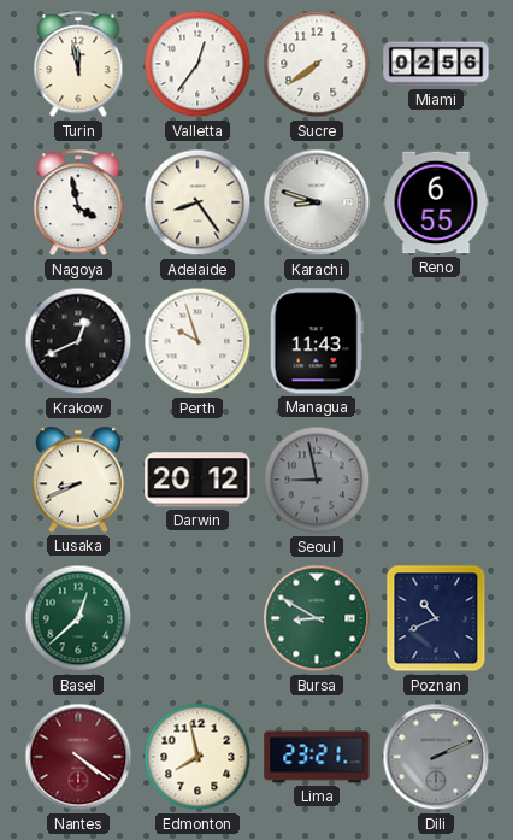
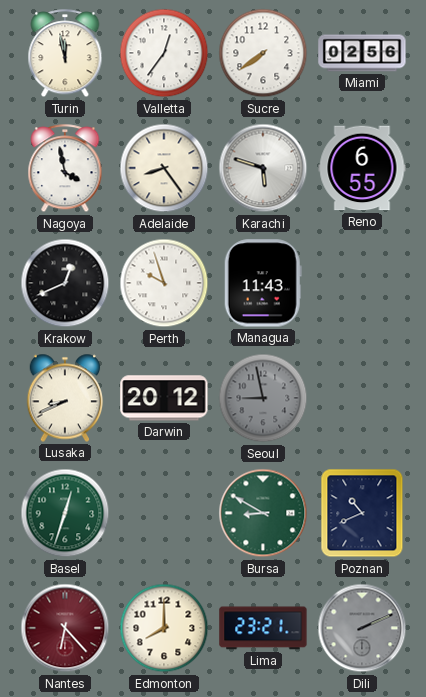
Karachi: 8:48 -> 5:48
Basel: 12:38 -> 12:33
Nantes: 4:21 -> 6:23
Edmonton: 7:58 -> 8:00
